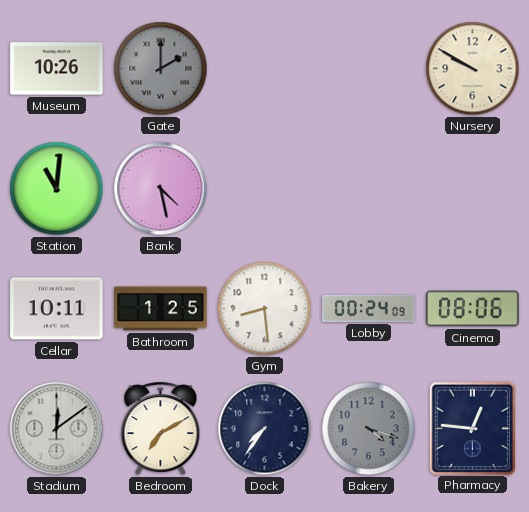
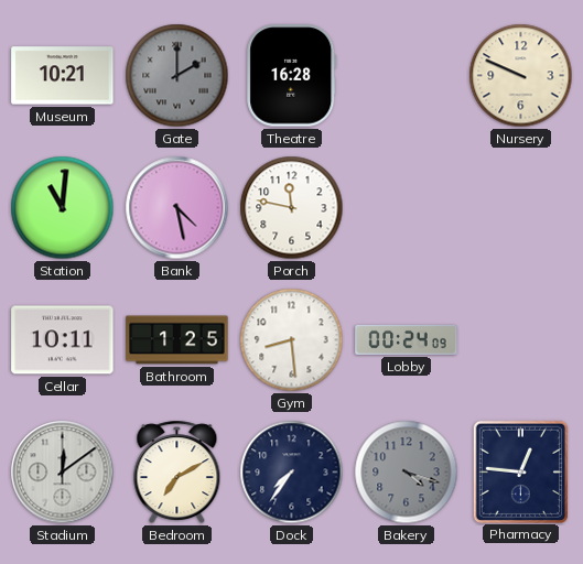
Museum: 10:26 -> 10:21
Theatre: none -> 16:28
Nursery: 9:50 -> 9:49
Porch: none -> 11:47
Cinema: 08:06 -> none
